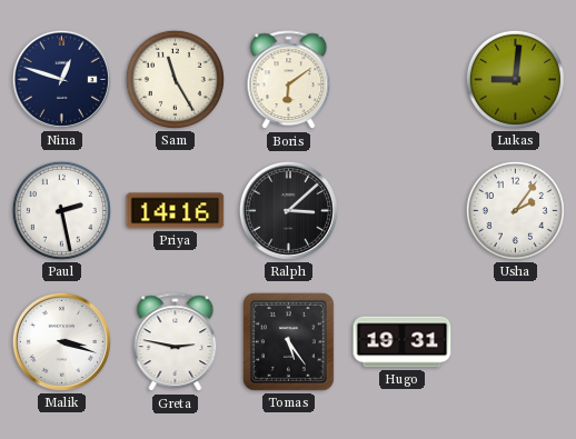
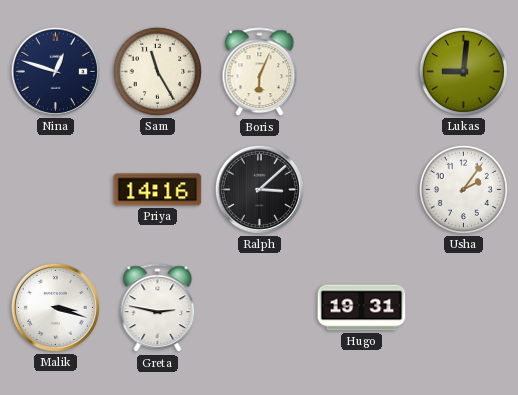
Boris: 6:09 -> 6:04
Paul: 2:28 -> none
Tomas: 5:24 -> none
